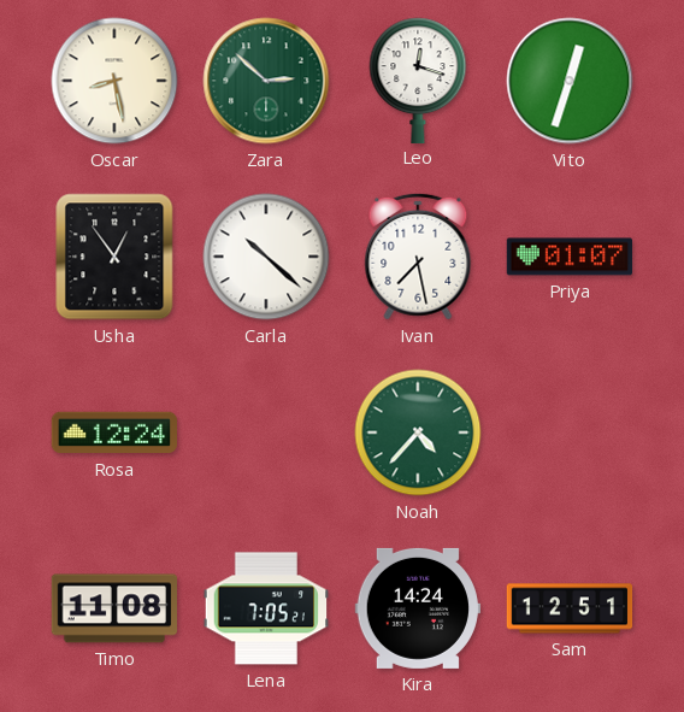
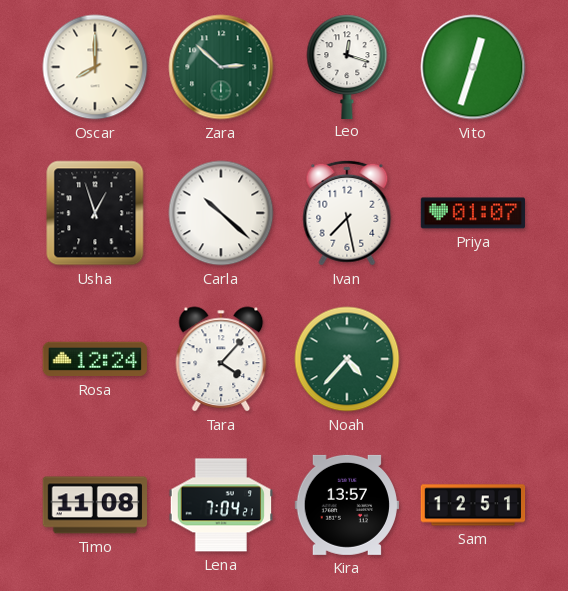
Oscar: 8:28 -> 8:00
Usha: 12:54 -> 12:57
Tara: none -> 4:07
Lena: 7:05 -> 7:04
Kira: 14:24 -> 13:57
